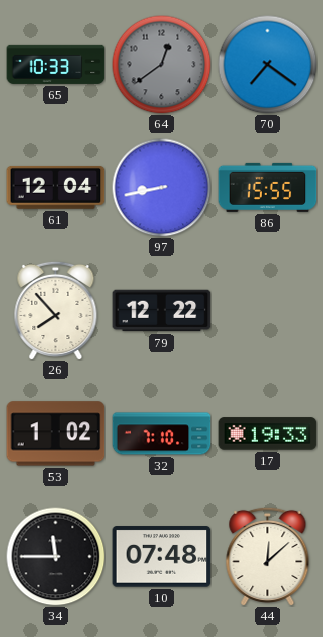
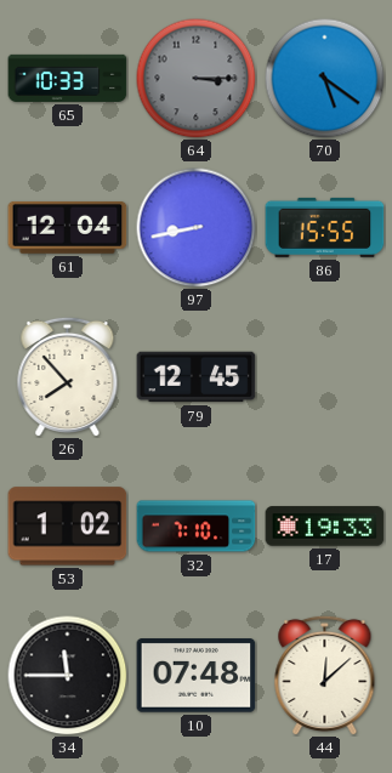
64: 12:39 -> 3:15
70: 7:21 -> 5:21
79: 12:22 -> 12:45
